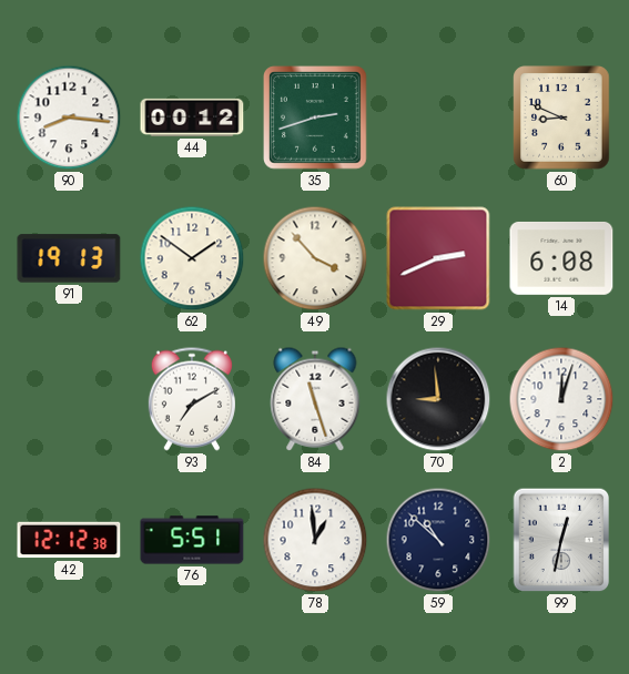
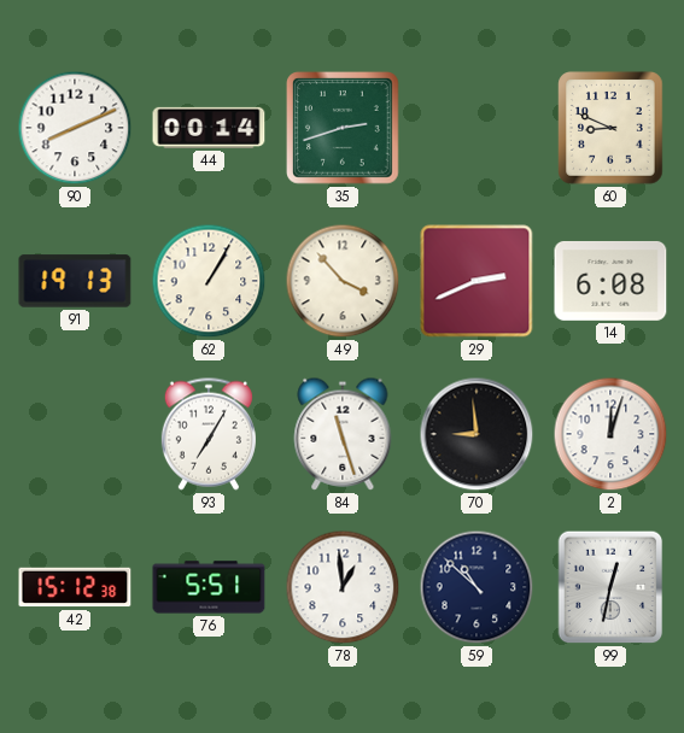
90: 8:16 -> 8:11
44: 00:12 -> 00:14
62: 1:51 -> 1:05
93: 7:10 -> 7:05
42: 12:12 -> 15:12
